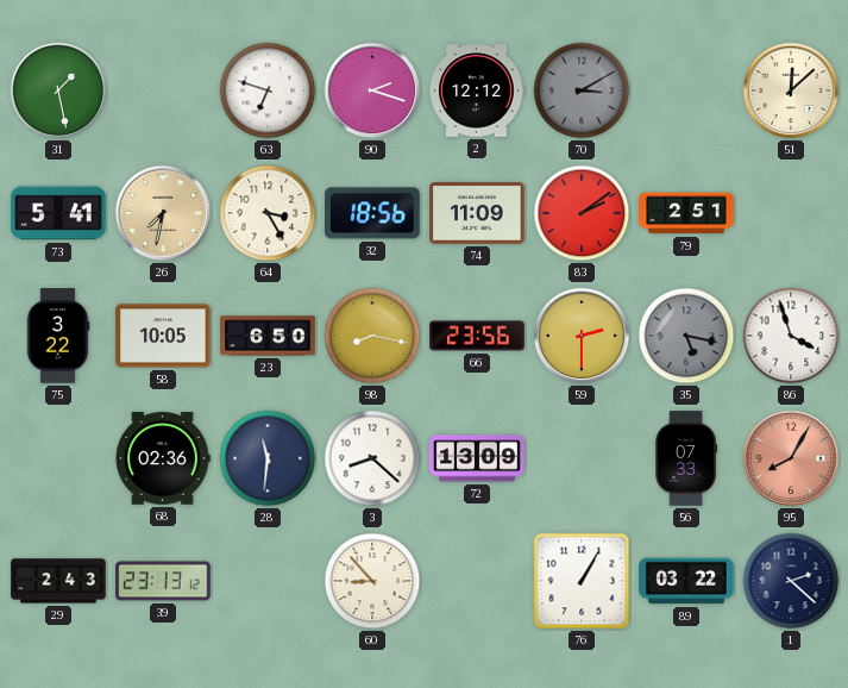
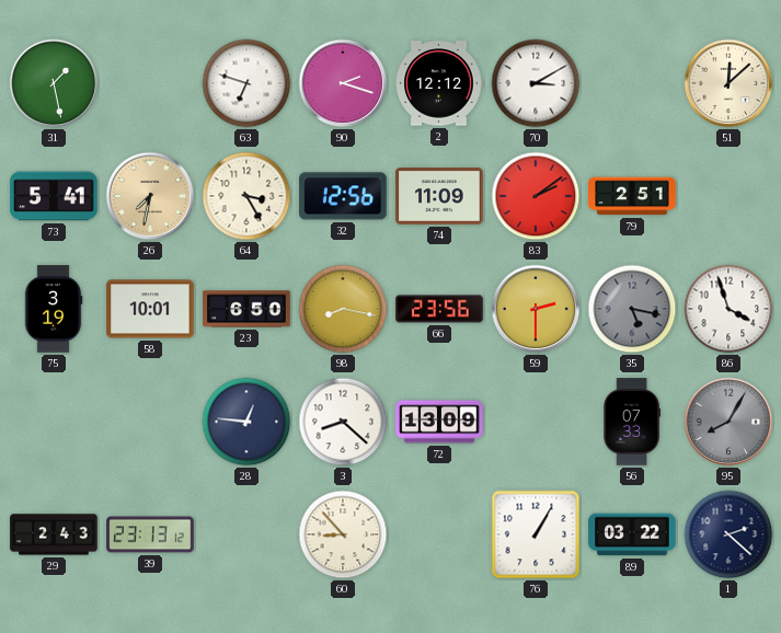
70 dial: grey -> white
32: 18:56 -> 12:56
75: 3:22 -> 3:19
58: 10:05 -> 10:01
68: 02:36 -> none
28: 11:31 -> 12:46
95 dial: salmon -> grey
